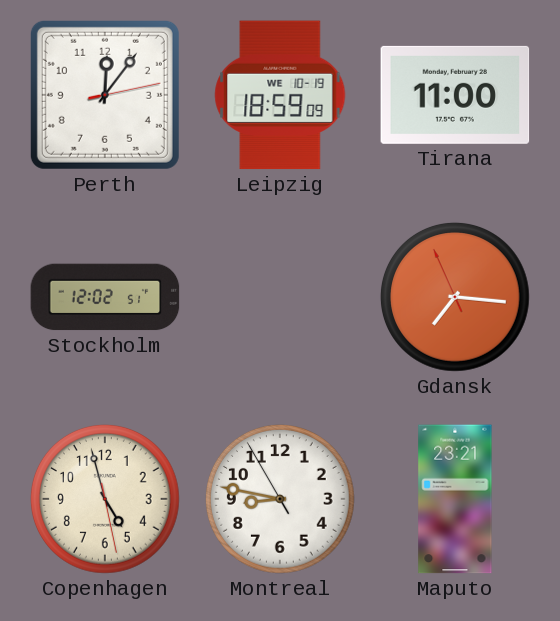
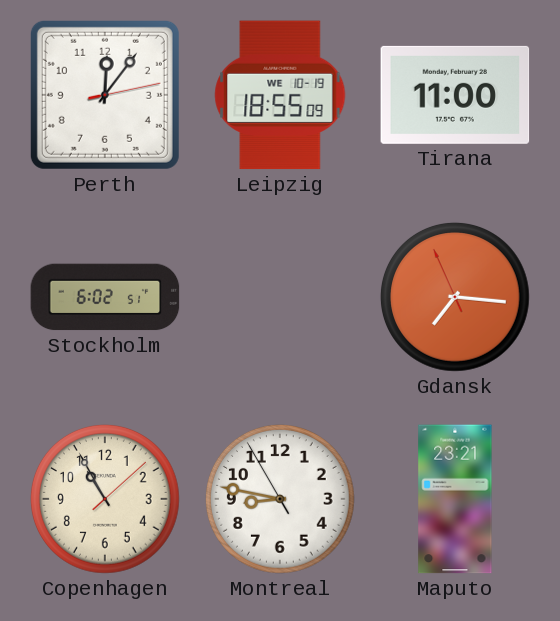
Leipzig: 18:59 -> 18:55
Stockholm: 12:02 -> 6:02
Copenhagen: 4:57 -> 10:55
